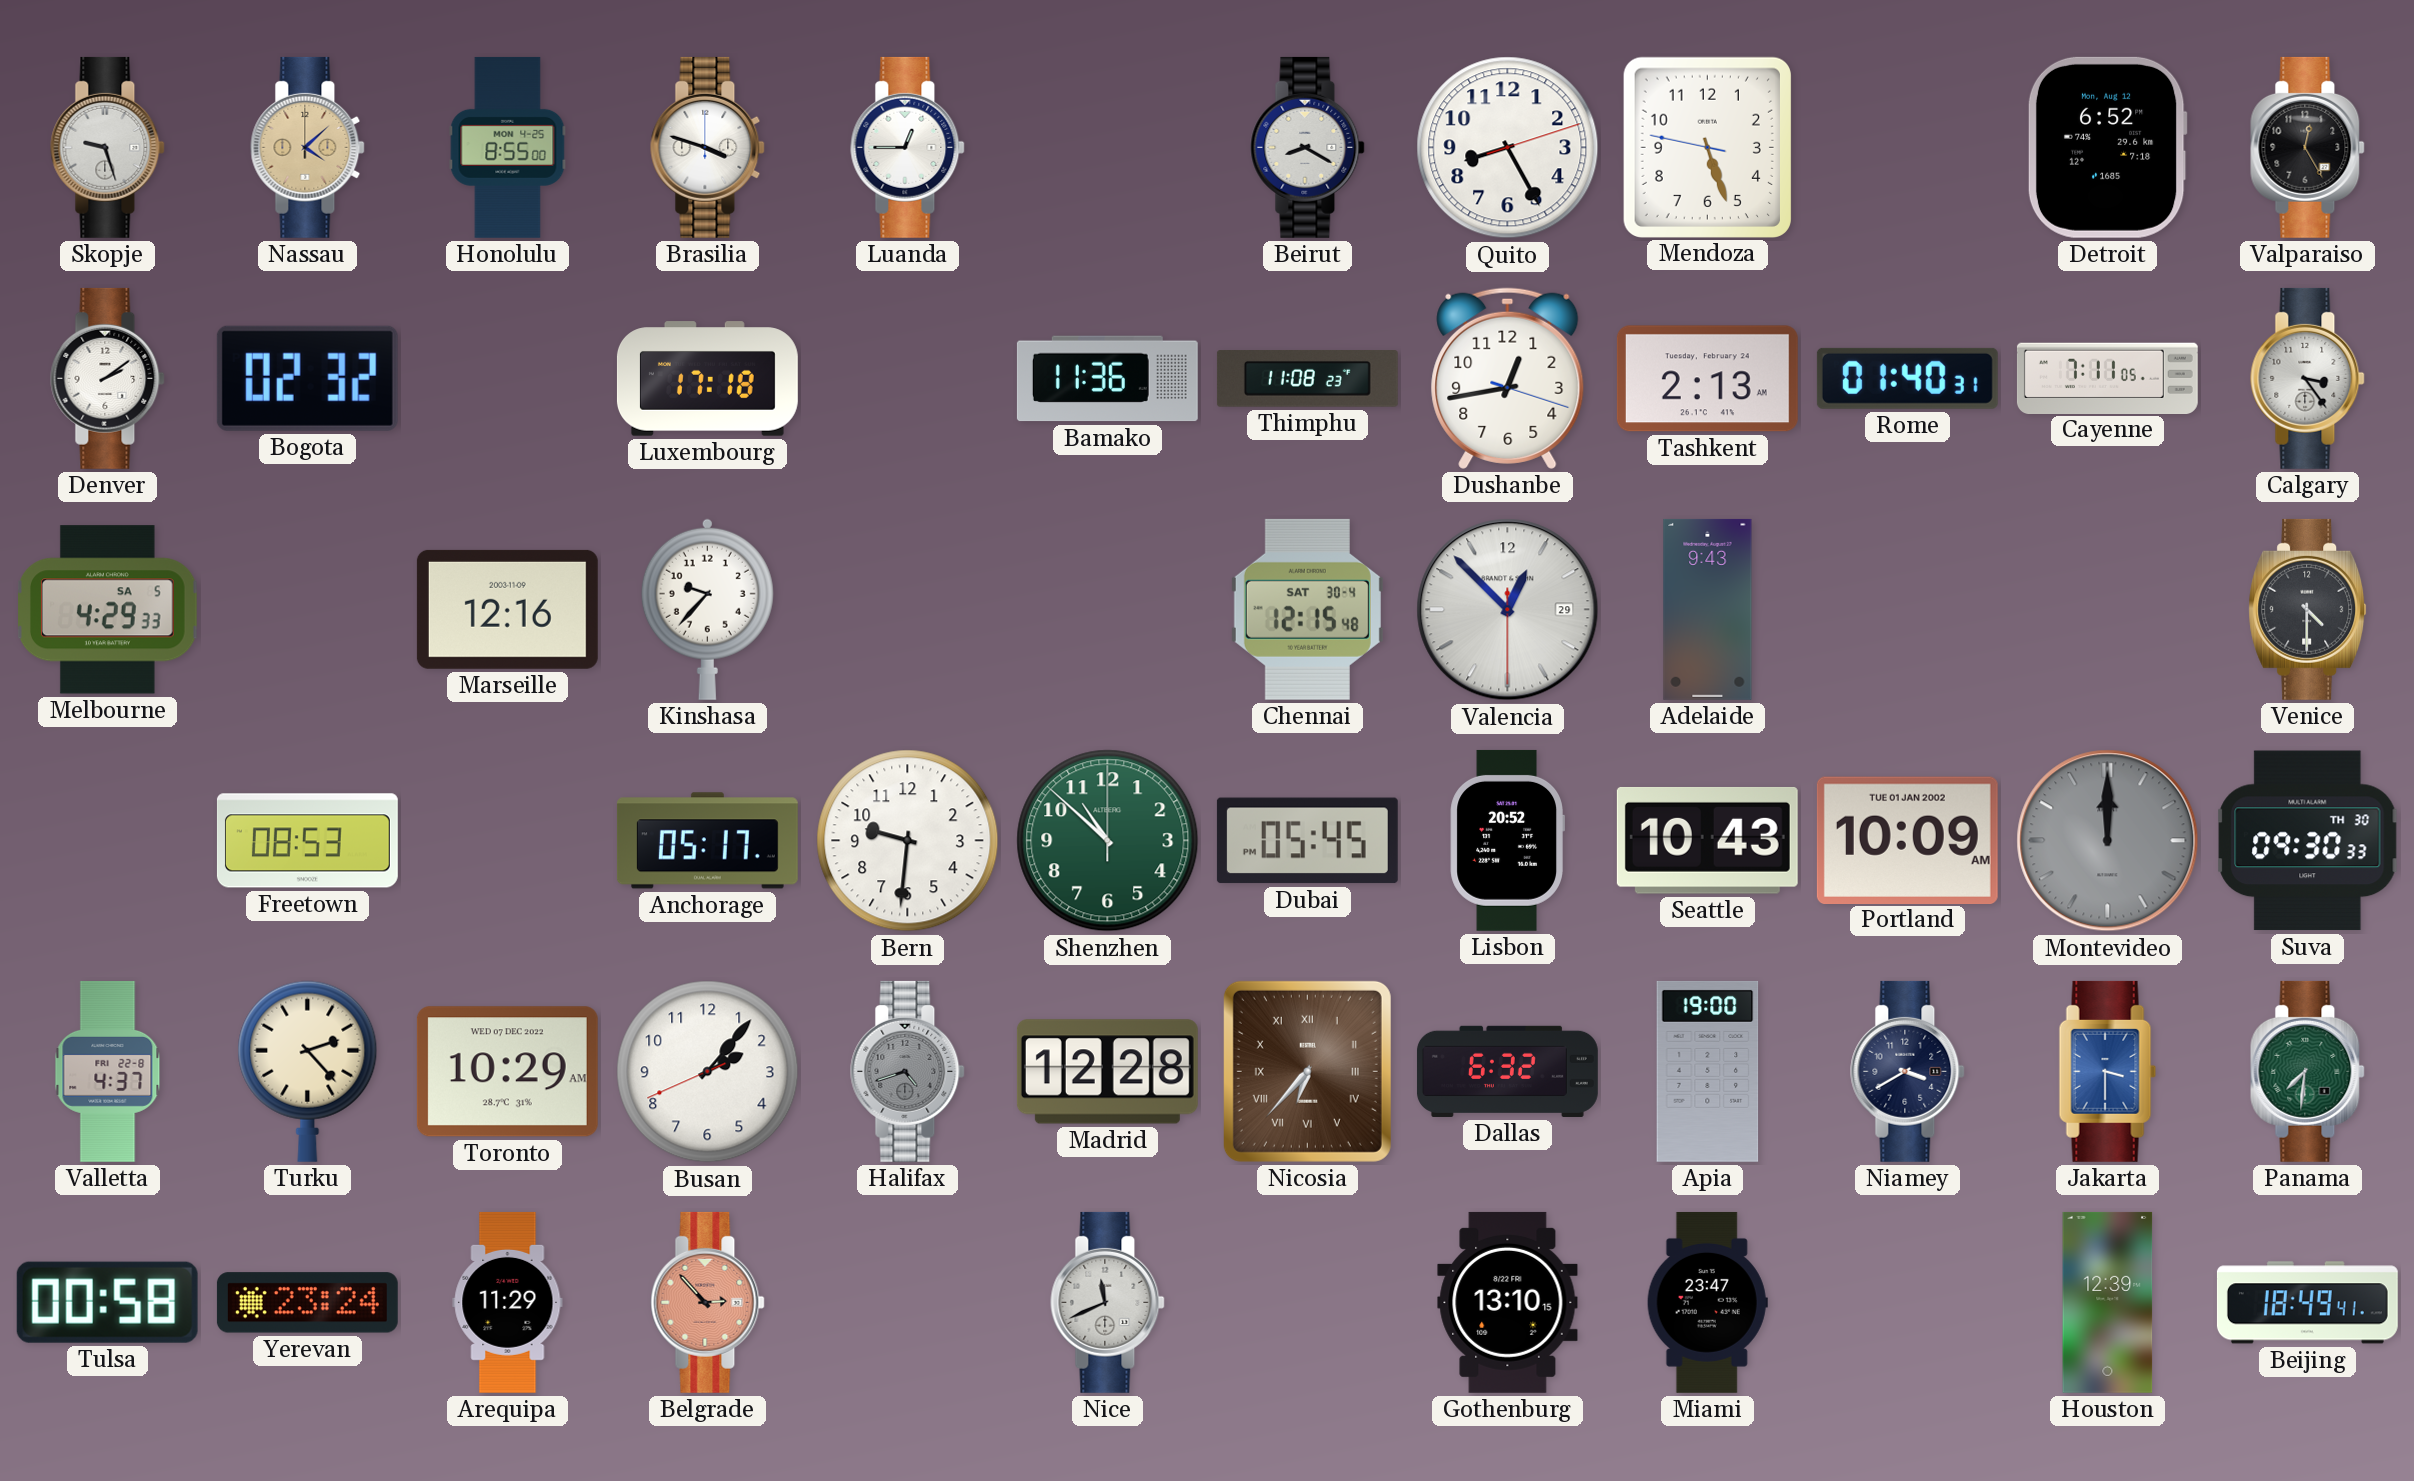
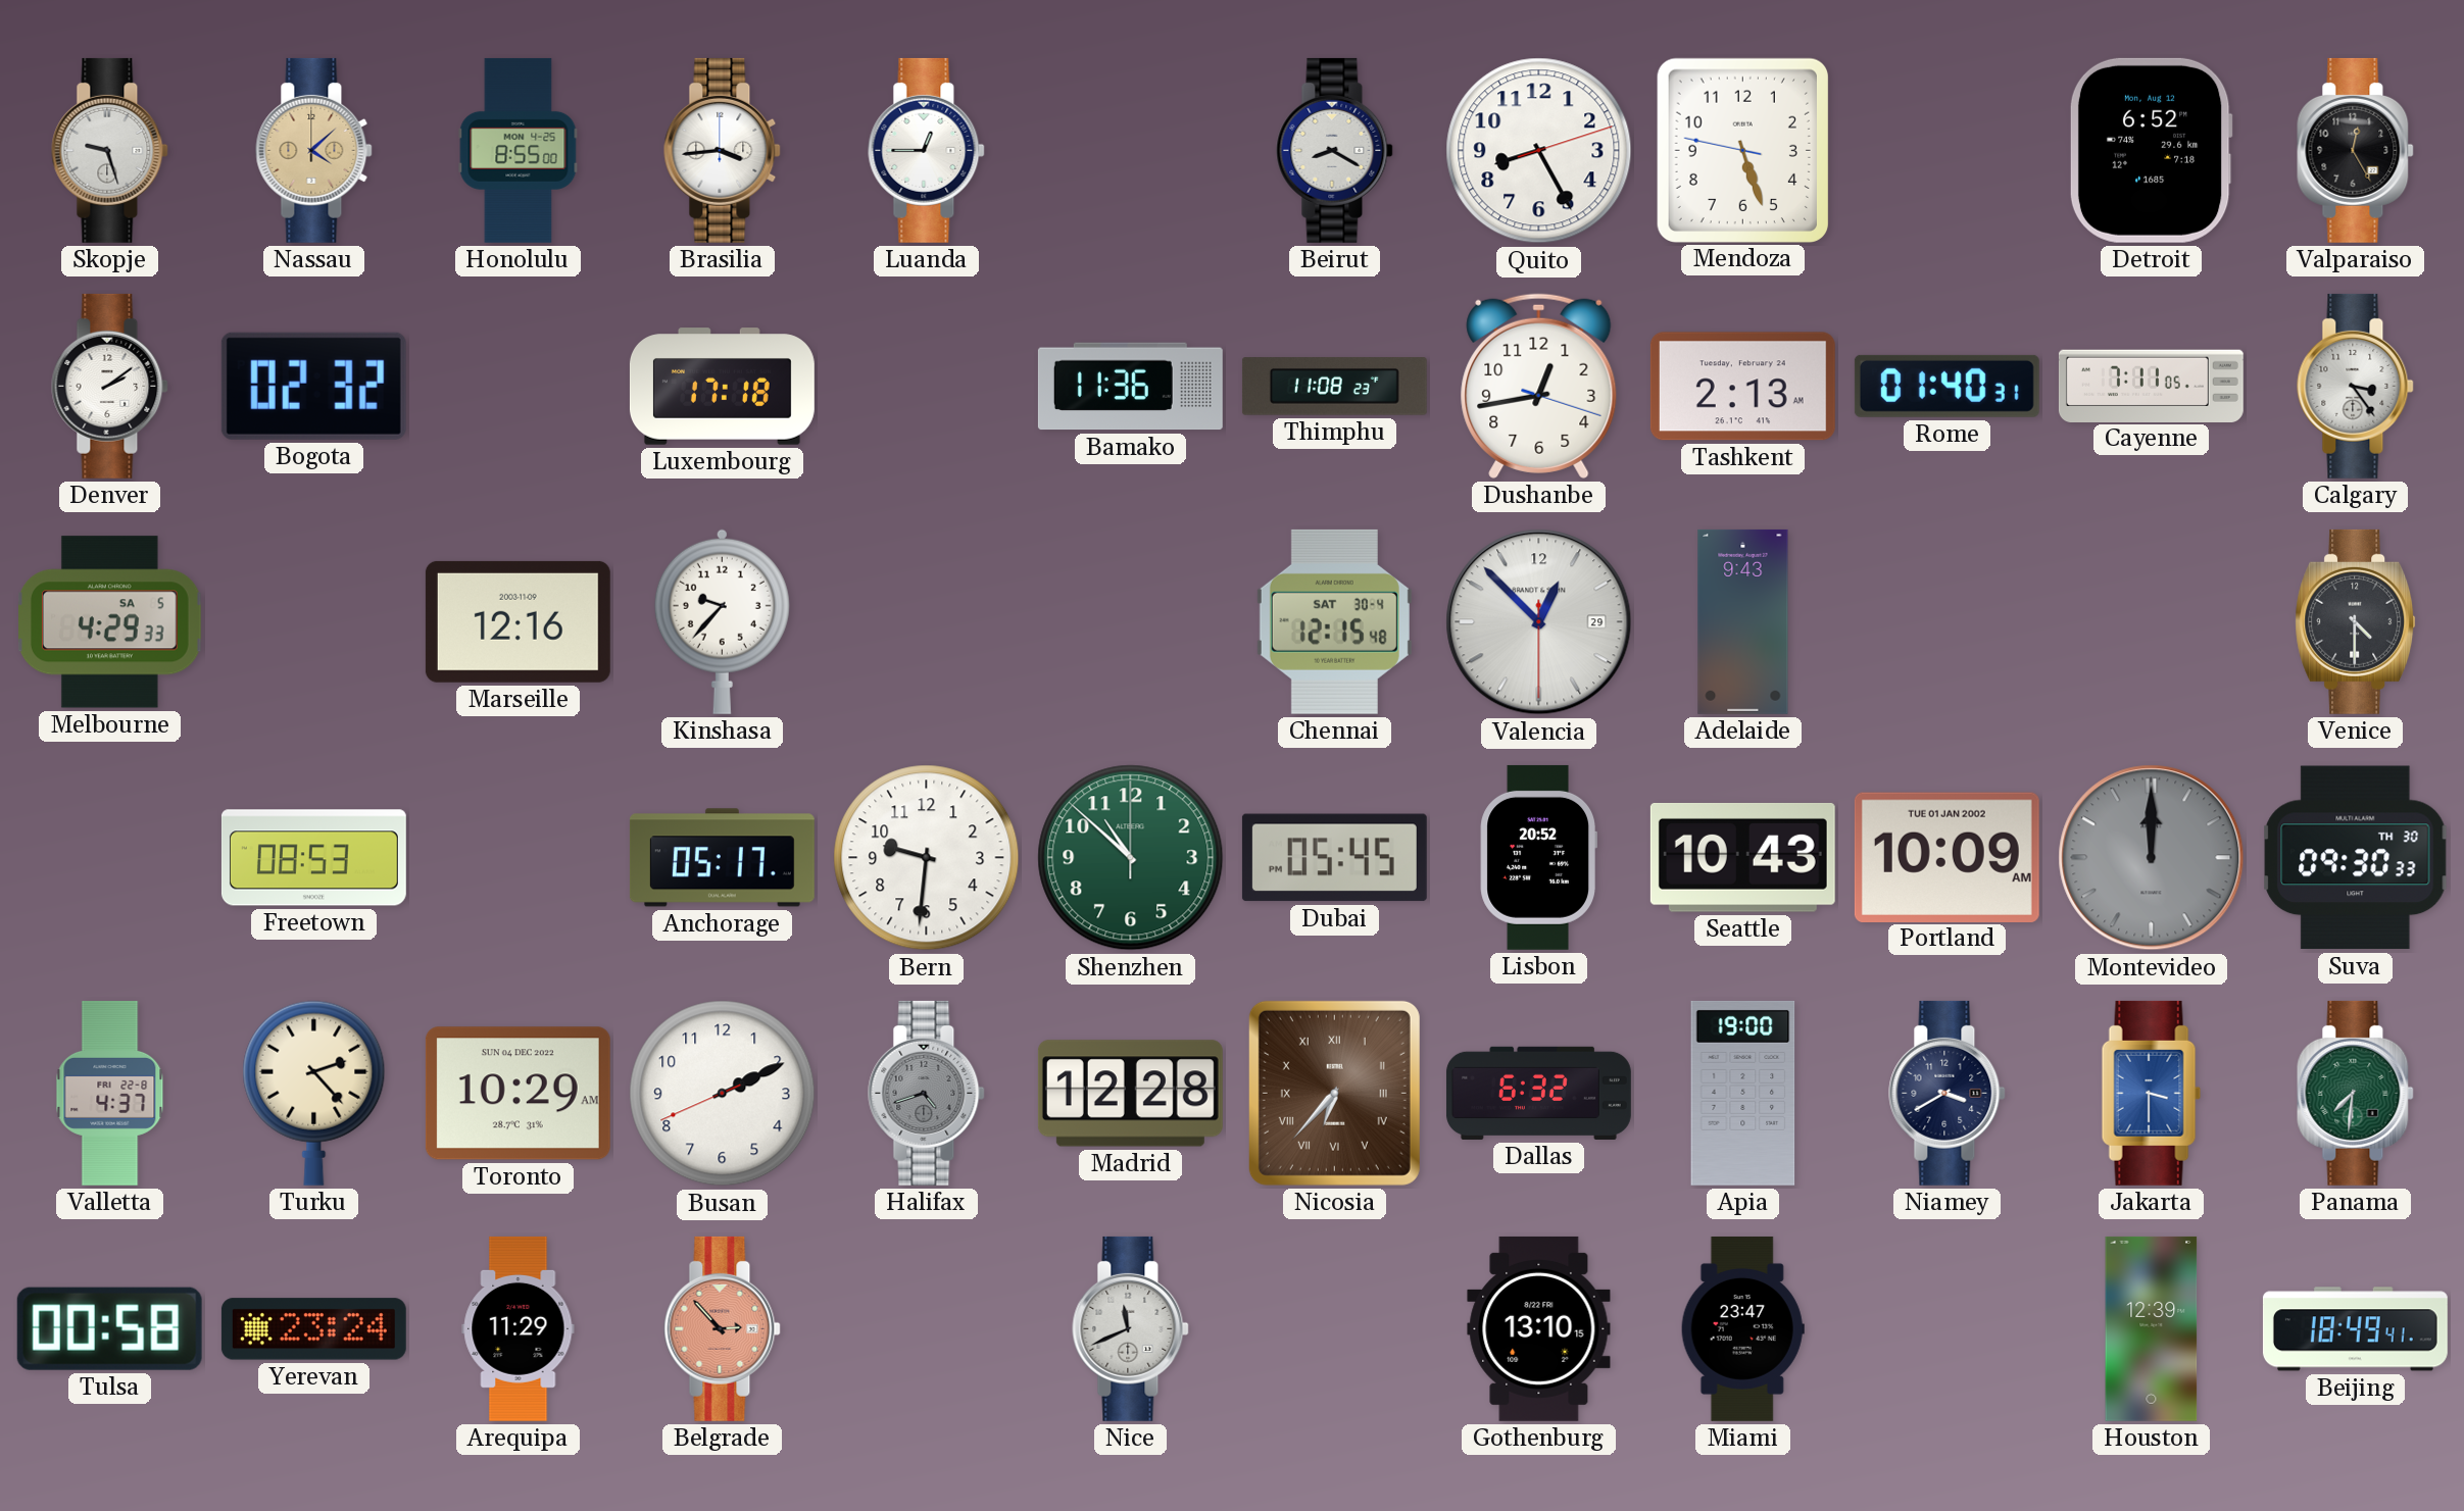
Brasilia: 3:48 -> 3:44
Toronto date: WED 07 DEC 2022 -> SUN 04 DEC 2022
Busan: 2:06 -> 2:10
